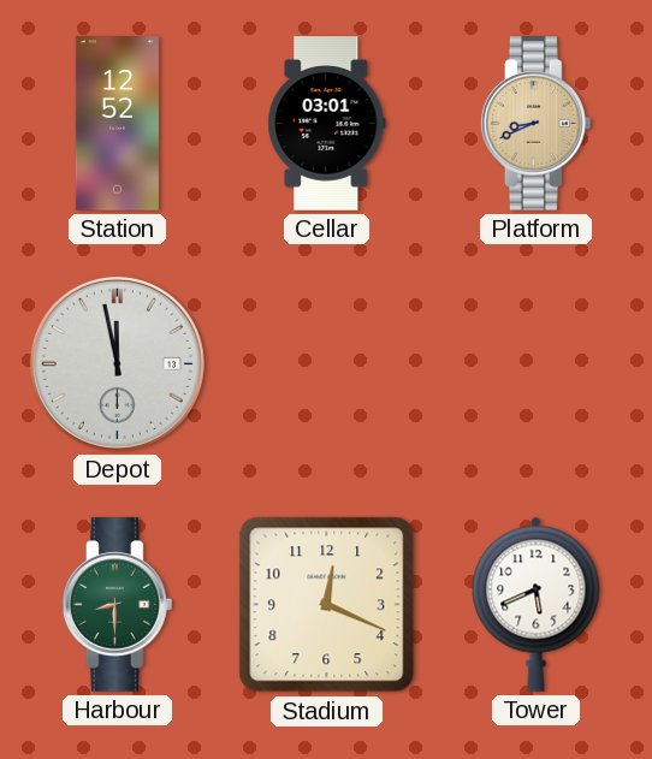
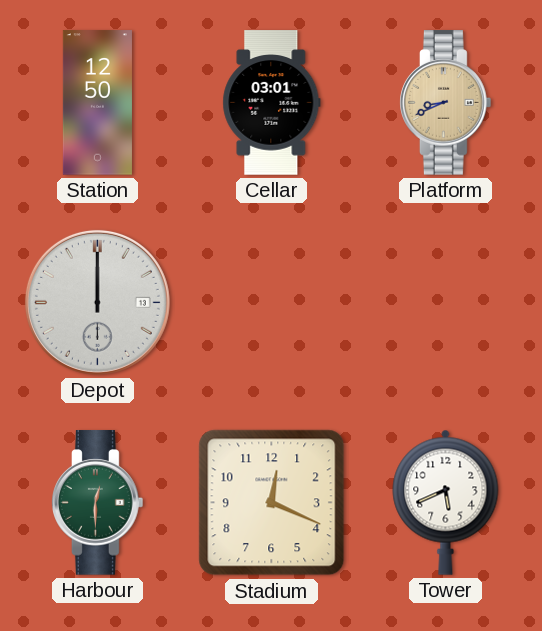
Station: 12:52 -> 12:50
Depot: 11:58 -> 12:00
Harbour: 8:30 -> 12:30
